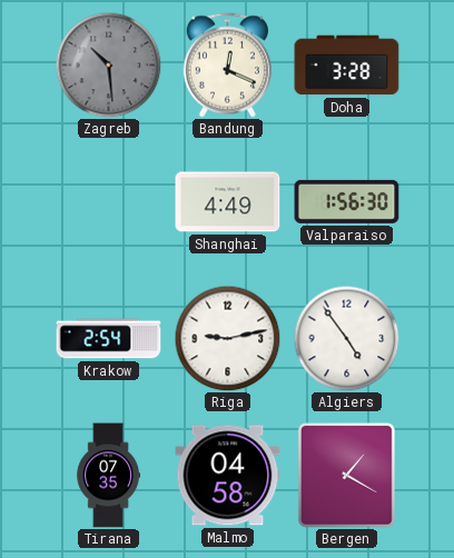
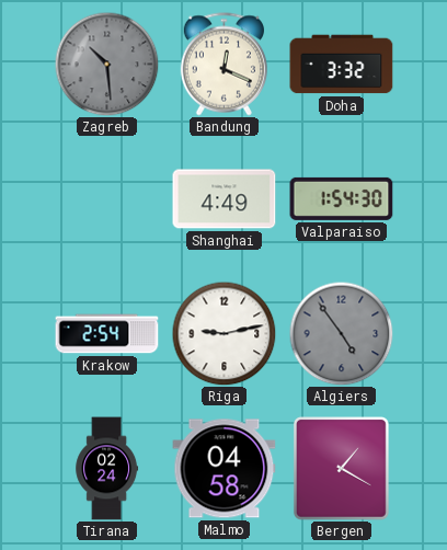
Doha: 3:28 -> 3:32
Valparaiso: 1:56 -> 1:54
Algiers dial: white -> grey
Tirana: 07:35 -> 02:24
